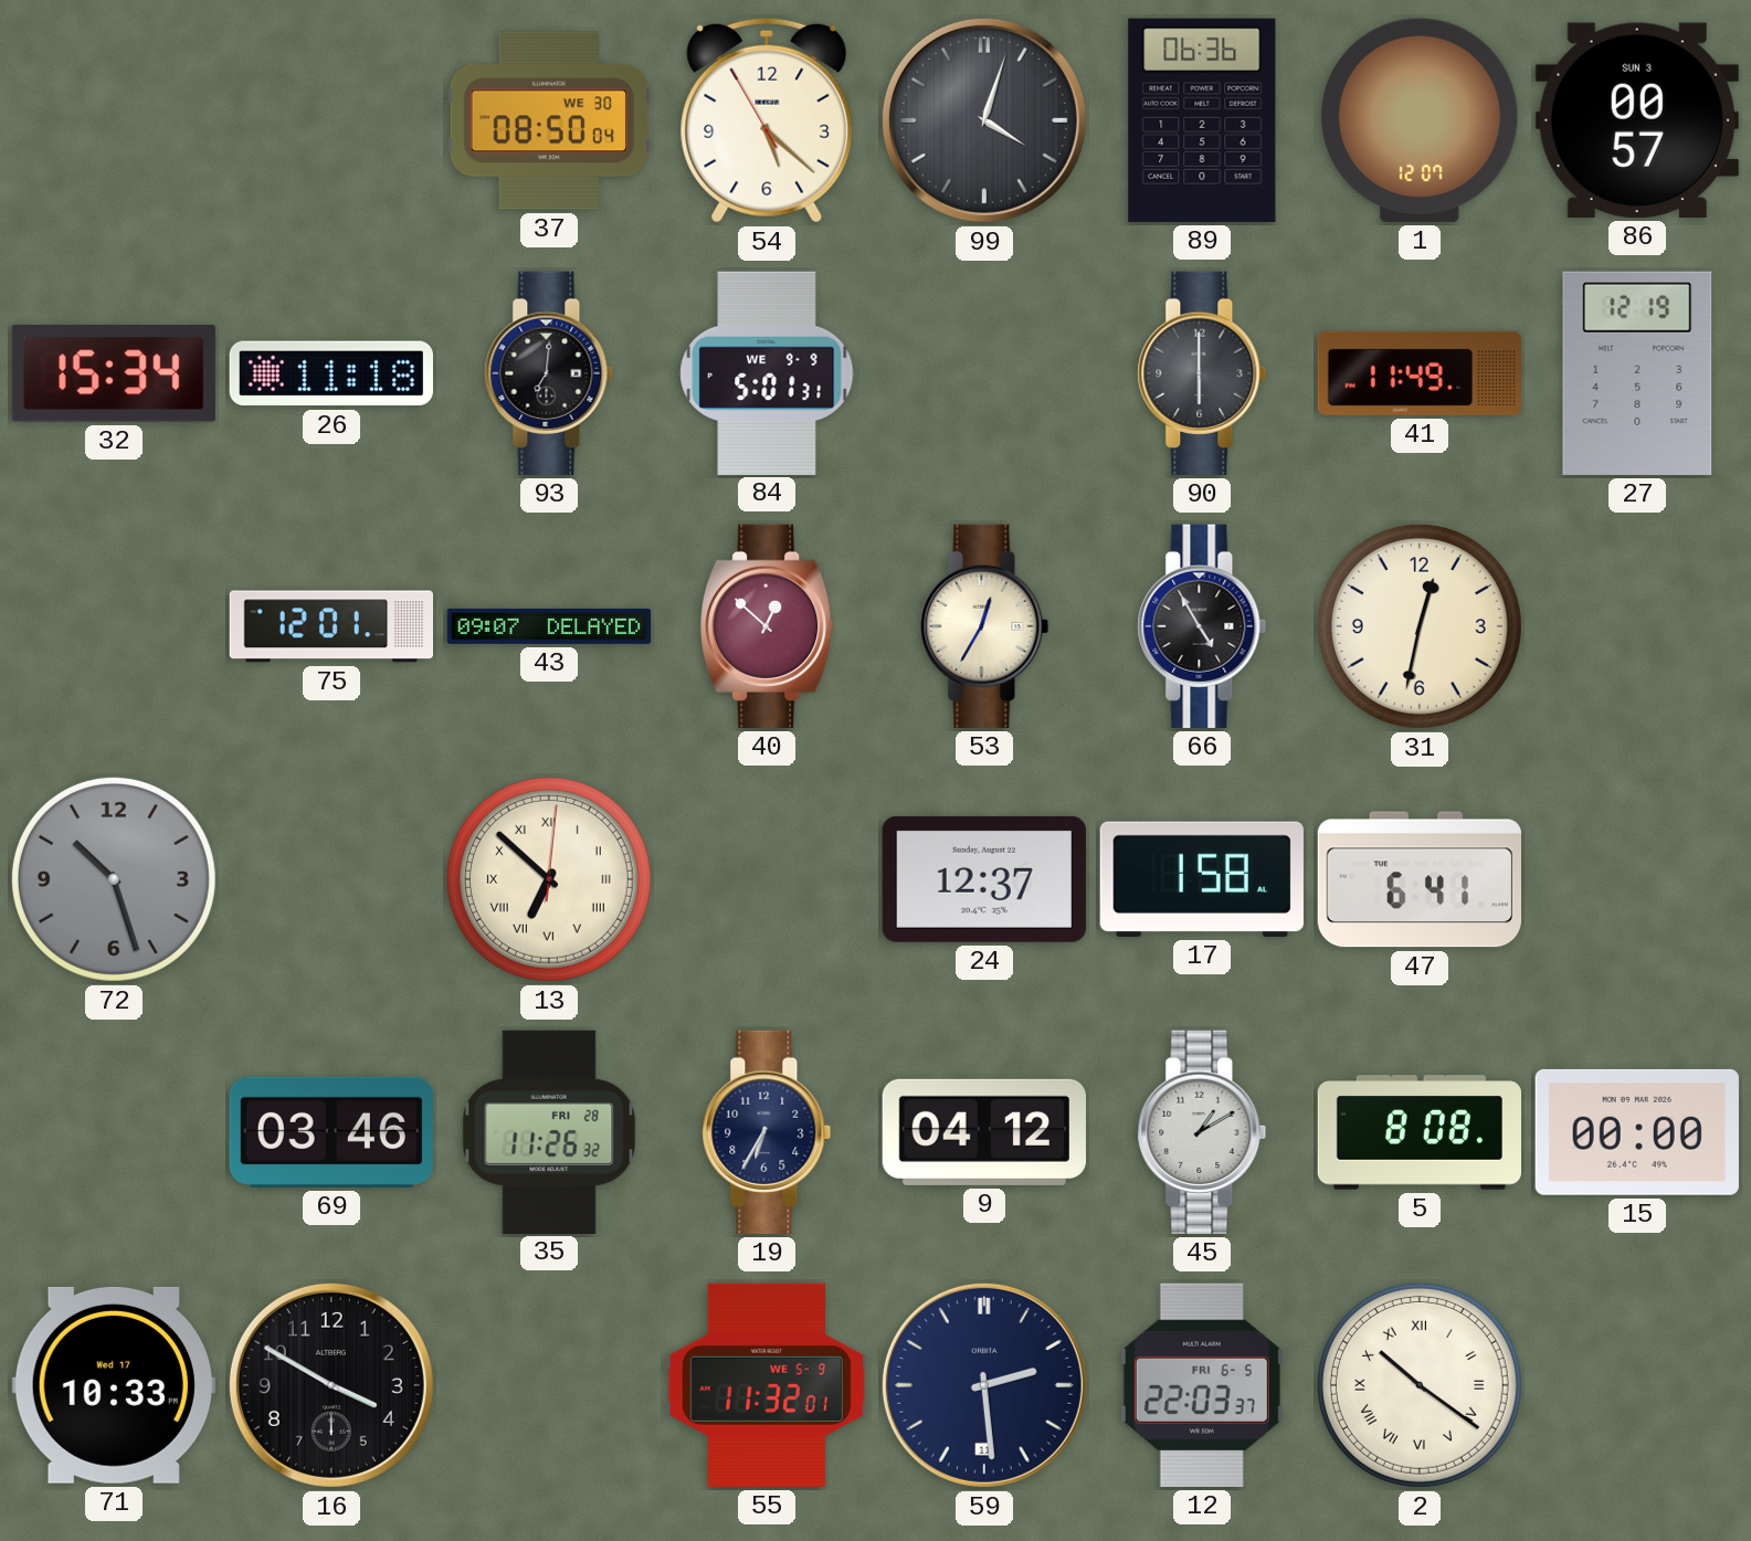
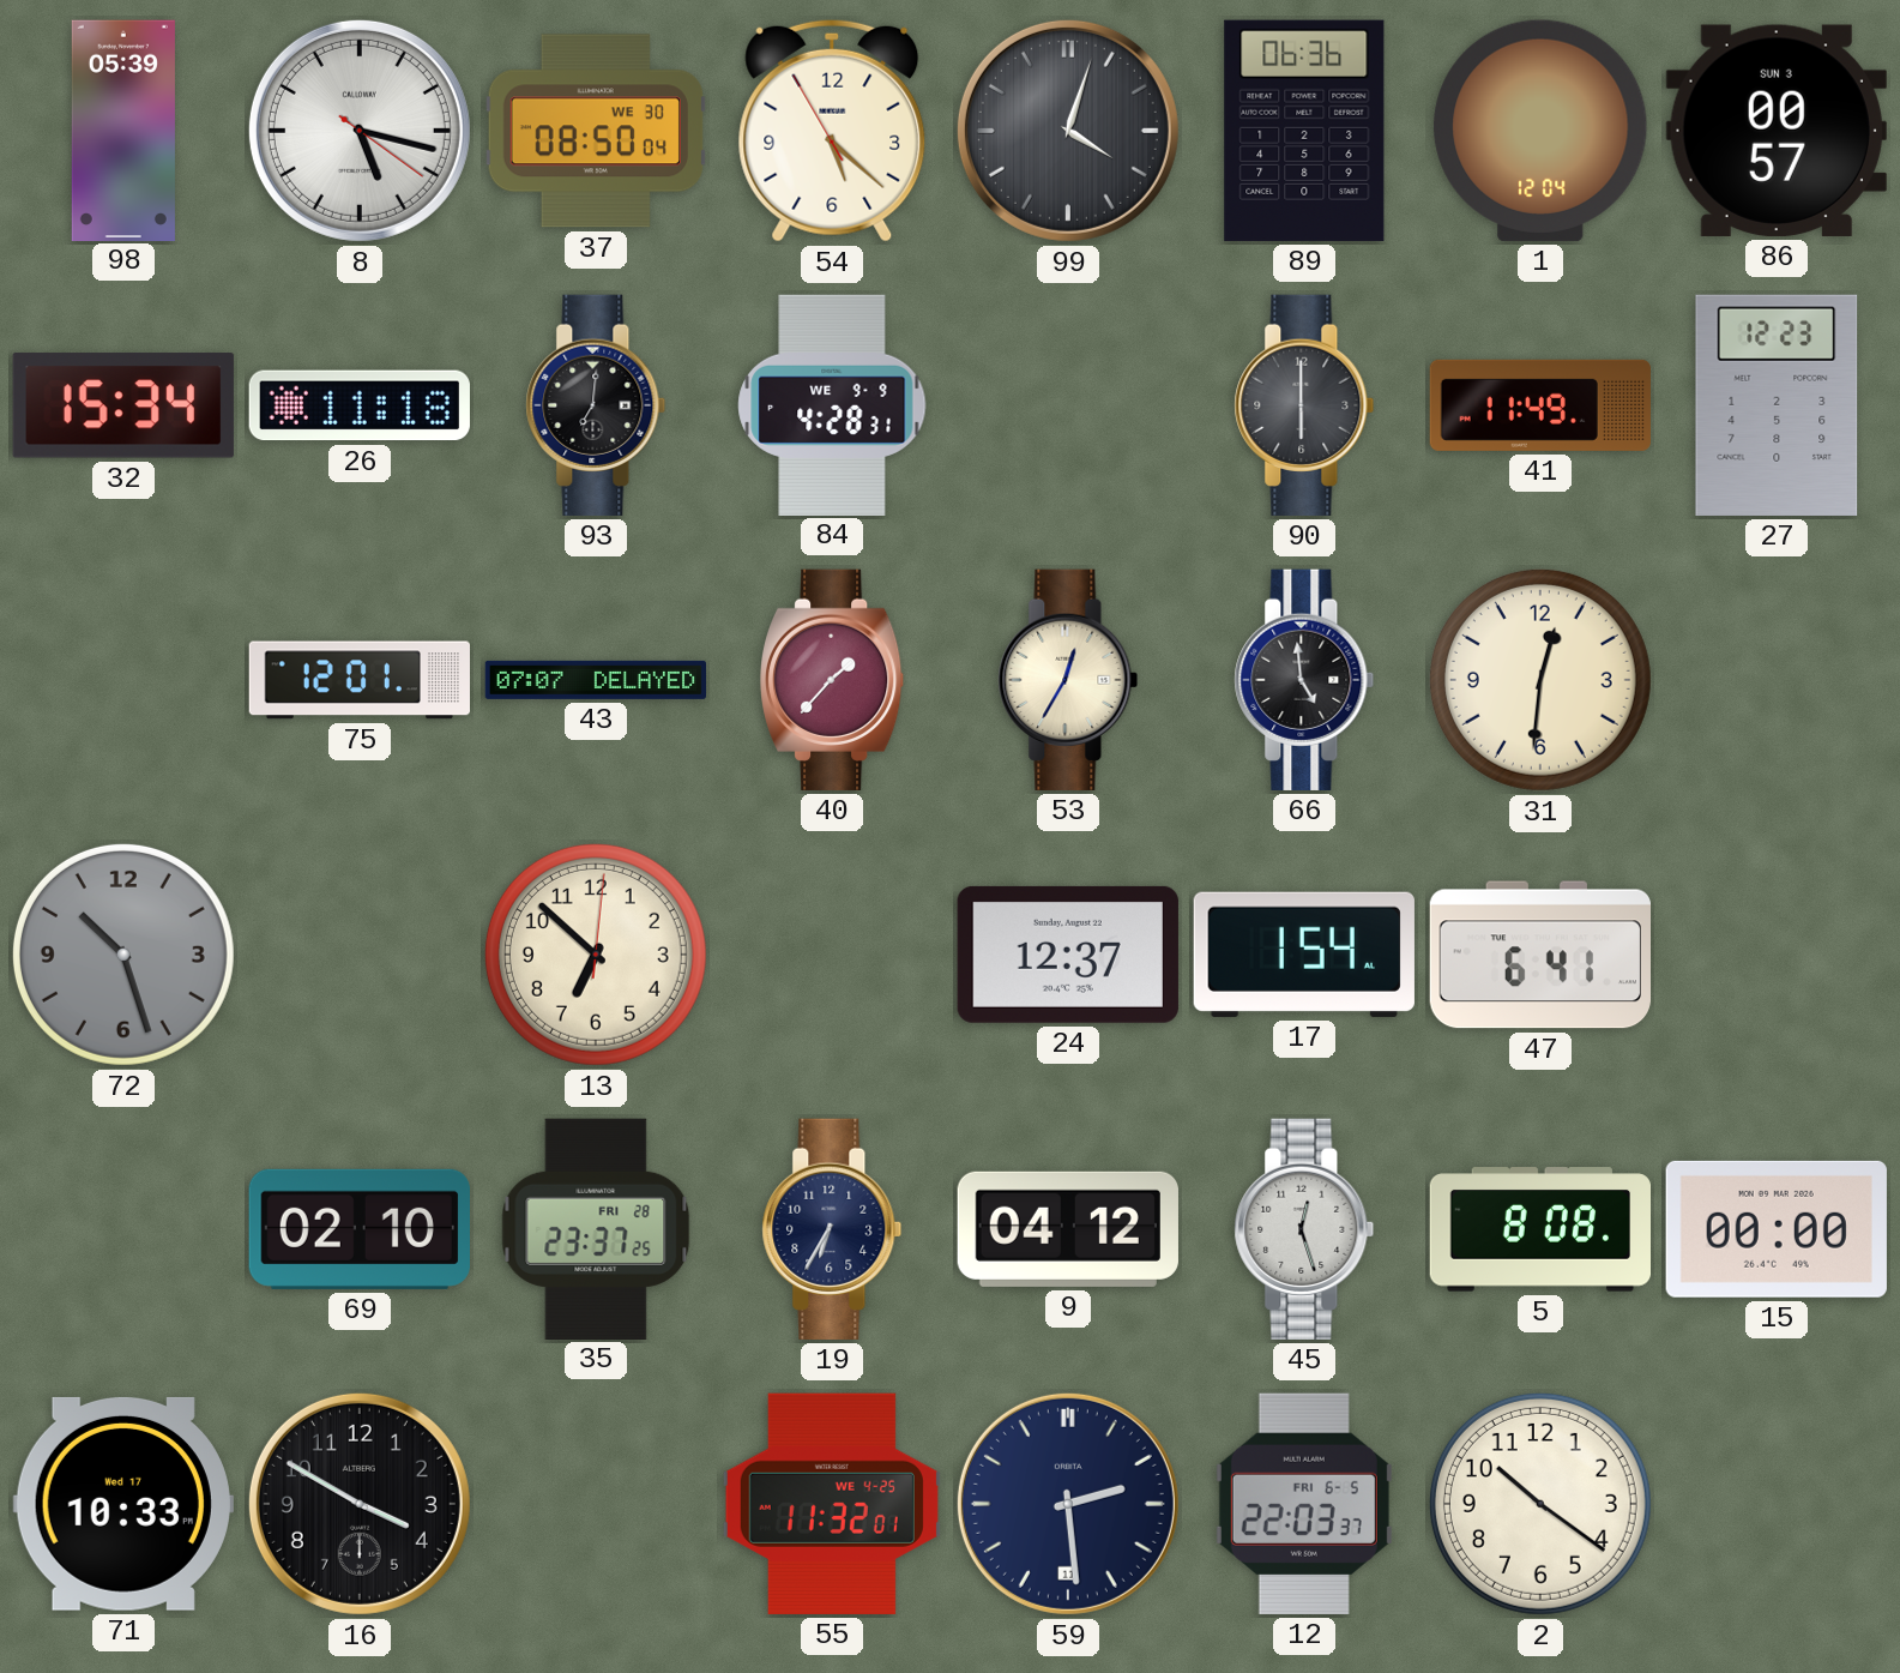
98: none -> 05:39
8: none -> 5:17
1: 12:07 -> 12:04
84: 5:01 -> 4:28
27: 12:19 -> 12:23
43: 09:07 -> 07:07
40: 12:52 -> 1:37
66: 4:55 -> 4:59
31: 12:32 -> 12:31
13 numerals: Roman -> Arabic
17: 1:58 -> 1:54
69: 03:46 -> 02:10
35: 11:26 -> 23:37
45: 1:10 -> 12:27
55 date: WE 5-9 -> WE 4-25
2 numerals: Roman -> Arabic
